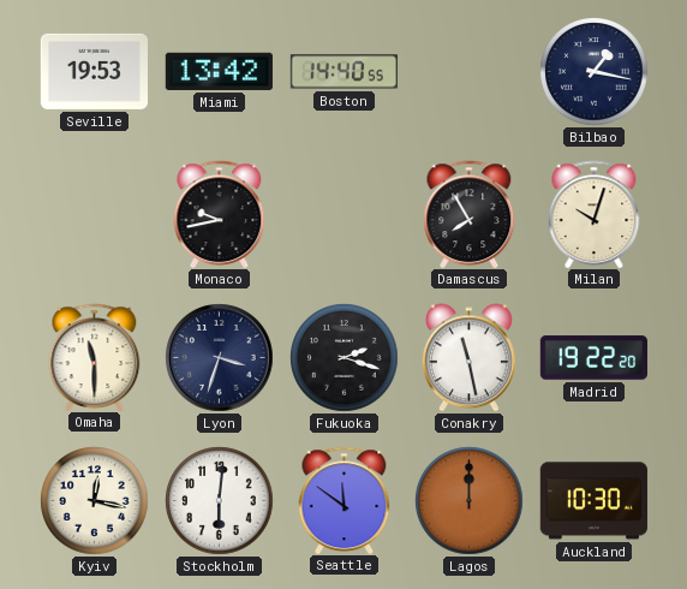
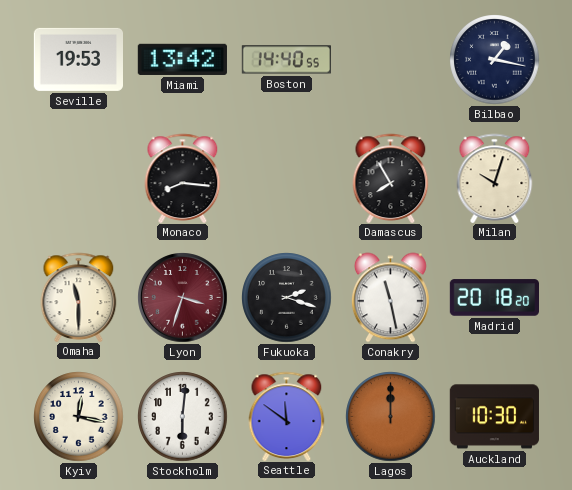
Monaco: 9:43 -> 8:16
Lyon dial: navy -> burgundy
Madrid: 19:22 -> 20:18
